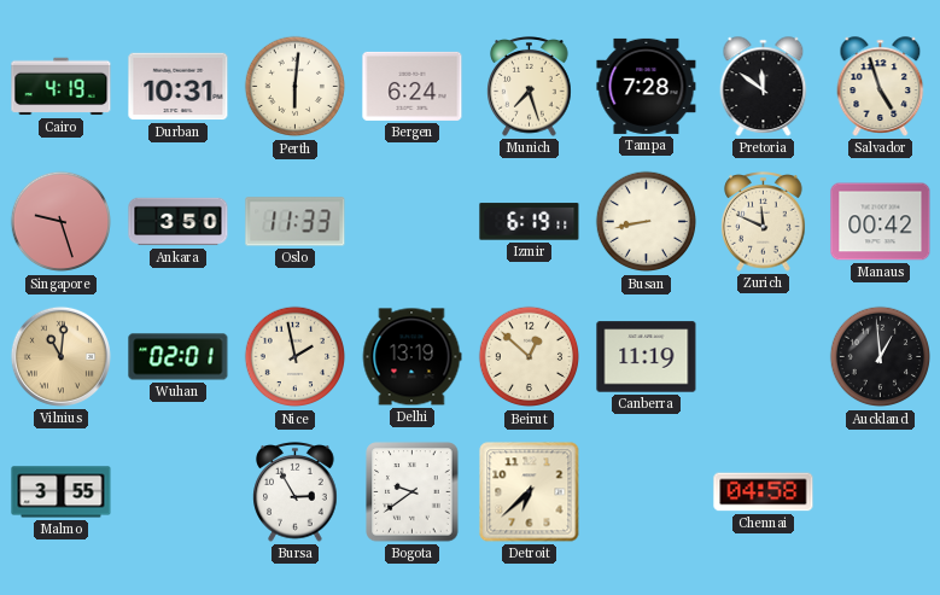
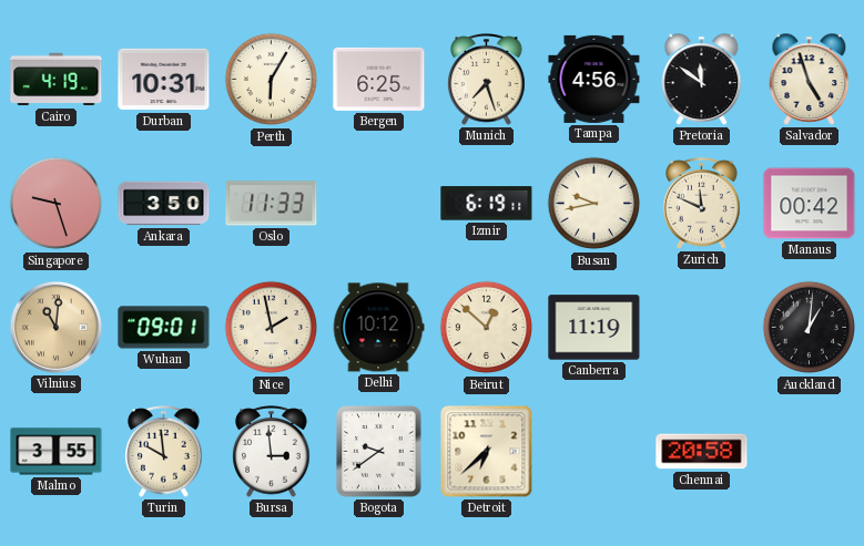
Perth: 6:01 -> 6:05
Bergen: 6:24 -> 6:25
Tampa: 7:28 -> 4:56
Busan: 8:43 -> 9:43
Wuhan: 02:01 -> 09:01
Delhi: 13:19 -> 10:12
Auckland: 12:59 -> 1:01
Turin: none -> 9:59
Bursa: 2:55 -> 2:59
Chennai: 04:58 -> 20:58
